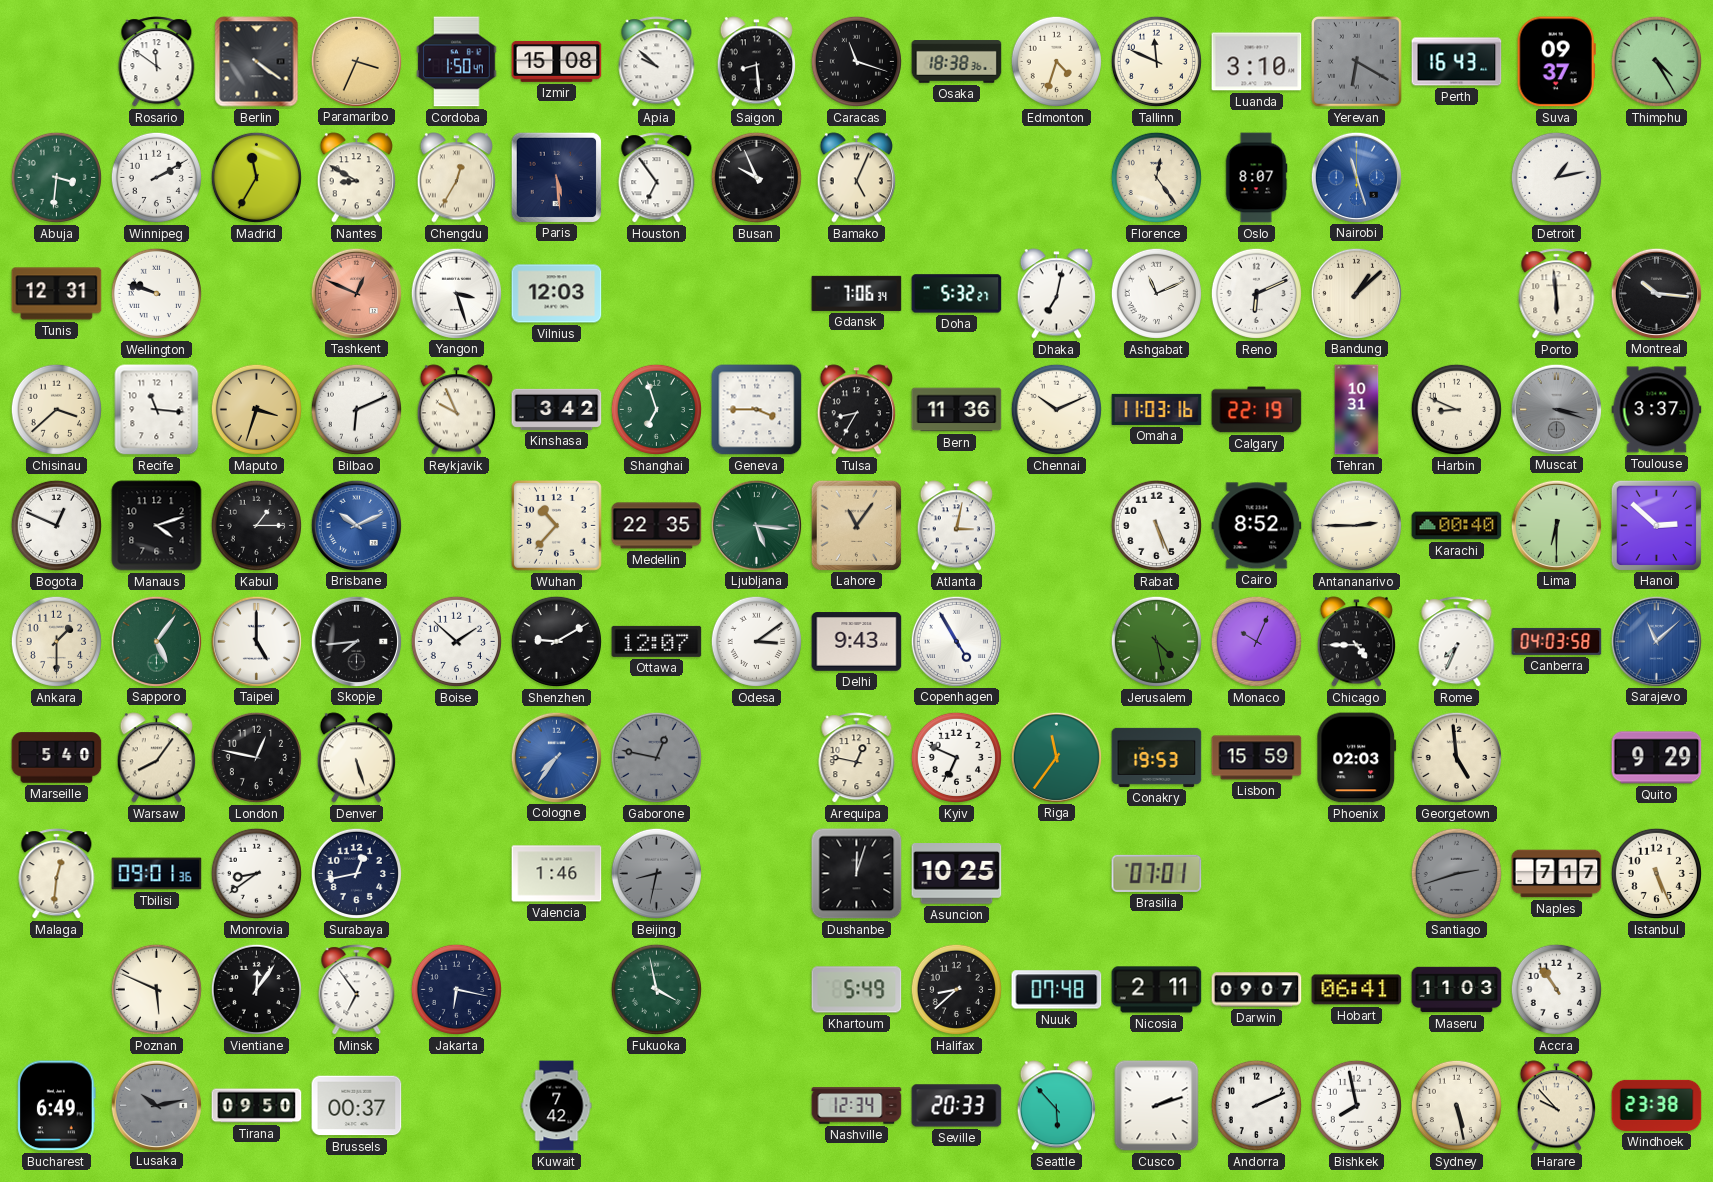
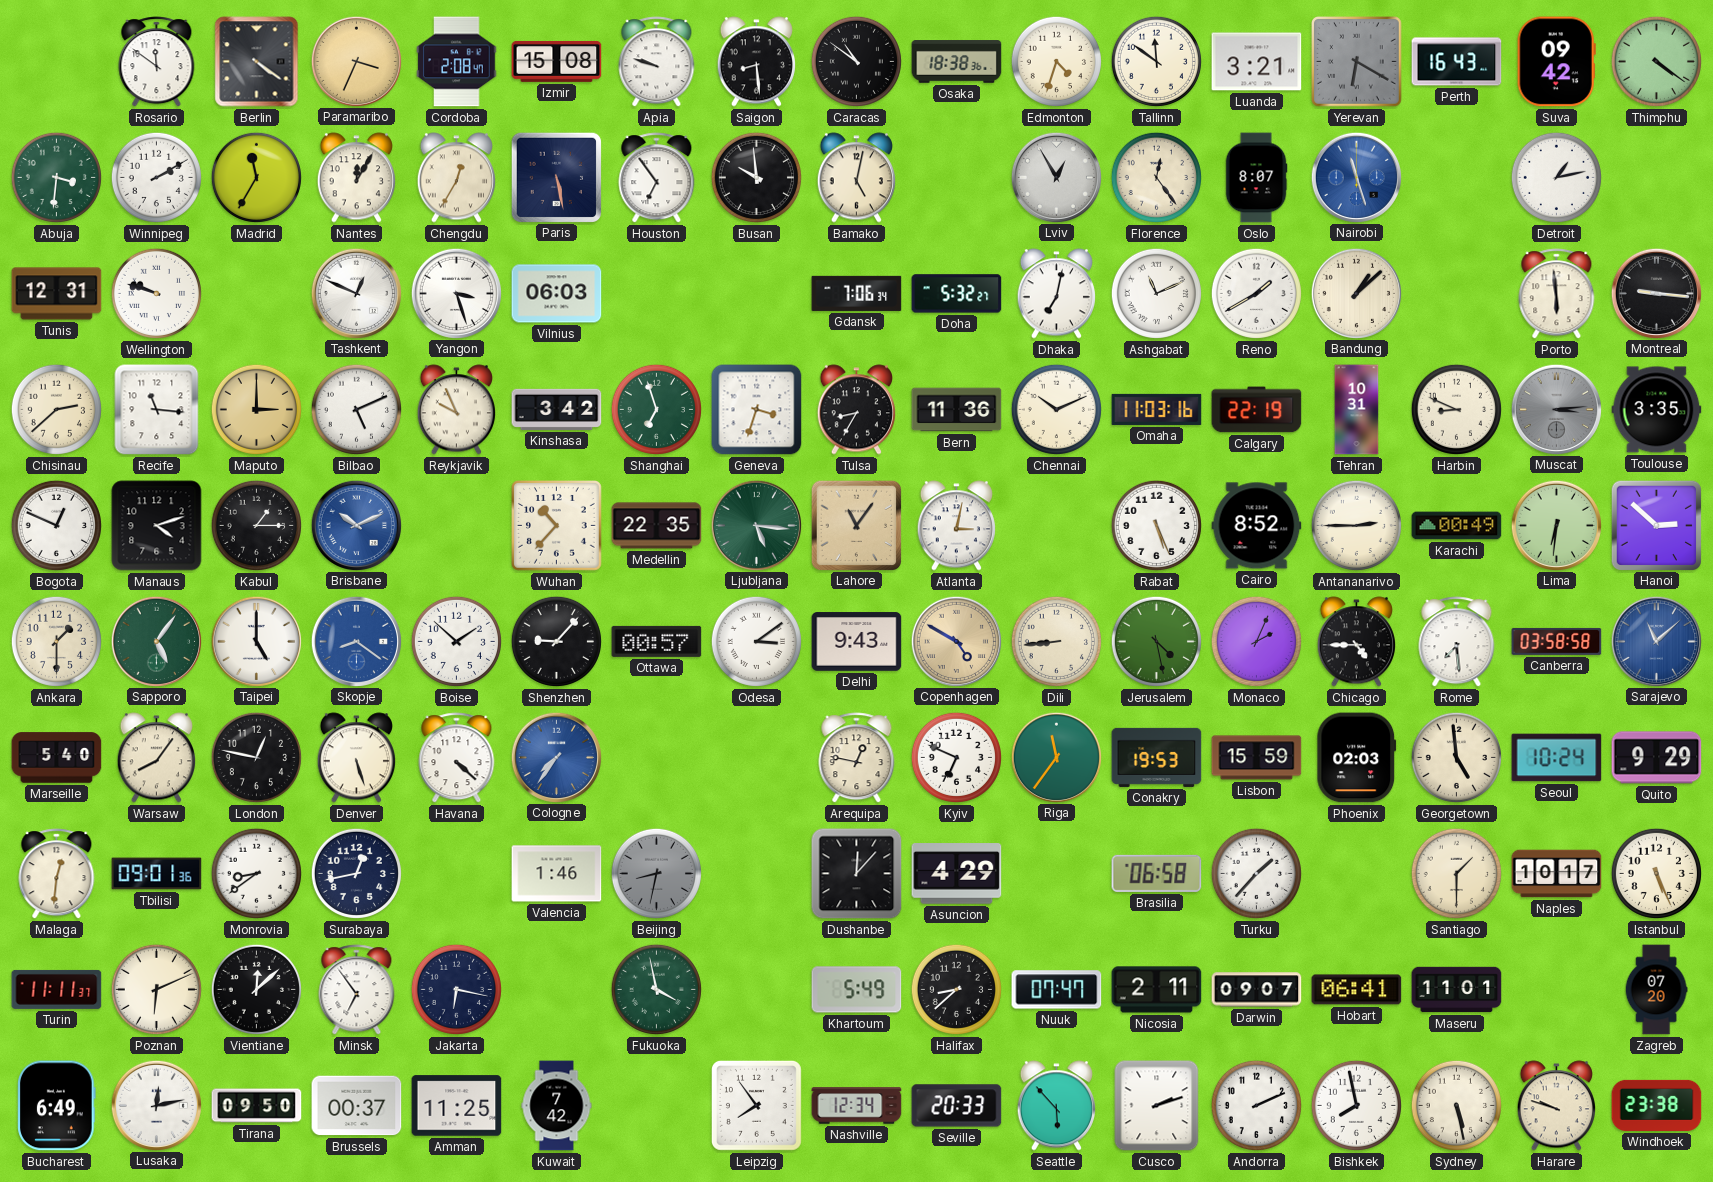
Cordoba: 1:50 -> 2:08
Apia: 9:52 -> 9:48
Caracas: 11:18 -> 10:51
Tallinn: 11:49 -> 11:51
Luanda: 3:10 -> 3:21
Suva: 09:37 -> 09:42
Thimphu: 4:25 -> 4:21
Nantes: 8:50 -> 12:05
Paris: 5:29 -> 5:28
Busan: 9:56 -> 9:59
Bamako: 5:04 -> 5:02
Lviv: none -> 12:55
Tashkent dial: salmon -> white
Vilnius: 12:03 -> 06:03
Reno: 6:11 -> 1:40
Montreal: 10:16 -> 9:16
Chisinau: 3:38 -> 2:38
Maputo: 3:33 -> 3:00
Bilbao: 6:11 -> 5:11
Geneva: 3:45 -> 3:33
Muscat: 3:18 -> 3:14
Toulouse: 3:37 -> 3:35
Karachi: 00:40 -> 00:49
Lima: 6:30 -> 6:31
Skopje: 7:44 -> 8:21
Skopje dial: black -> blue
Shenzhen: 9:10 -> 9:07
Ottawa: 12:07 -> 00:57
Copenhagen: 4:55 -> 4:50
Copenhagen dial: white -> champagne
Dili: none -> 8:44
Monaco: 10:04 -> 2:04
Rome: 7:34 -> 7:29
Canberra: 04:03 -> 03:58
Havana: none -> 4:22
Gaborone: 12:47 -> none
Seoul: none -> 10:24
Dushanbe: 12:03 -> 12:07
Asuncion: 10:25 -> 4:29
Brasilia: 07:01 -> 06:58
Turku: none -> 1:37
Santiago: 2:42 -> 1:30
Santiago dial: grey -> cream
Naples: 7:17 -> 10:17
Turin: none -> 11:11
Poznan: 5:49 -> 6:11
Vientiane: 12:06 -> 12:08
Nuuk: 07:48 -> 07:47
Maseru: 11:03 -> 11:01
Accra: 10:54 -> none
Zagreb: none -> 07:20
Lusaka: 10:13 -> 12:13
Lusaka dial: grey -> white
Amman: none -> 11:25
Leipzig: none -> 7:54
Harare: 9:53 -> 9:48
